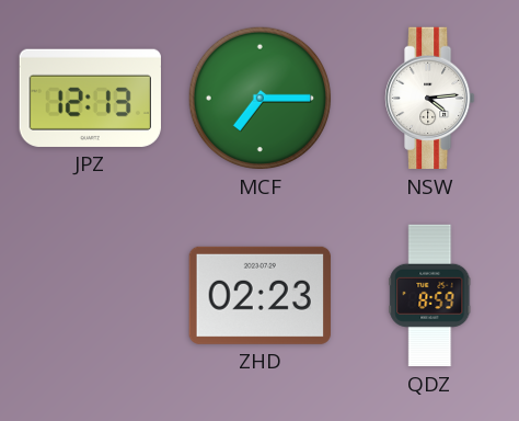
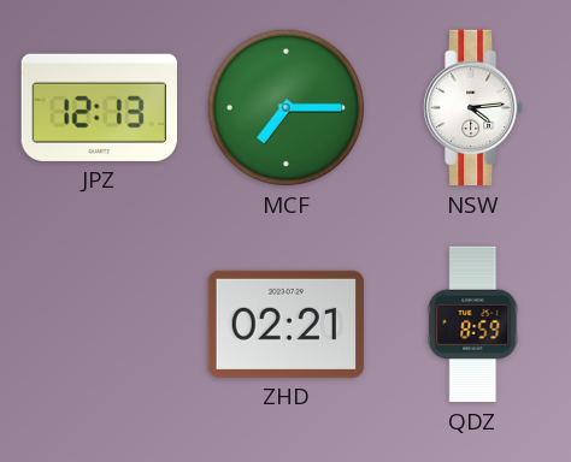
ZHD: 02:23 -> 02:21
